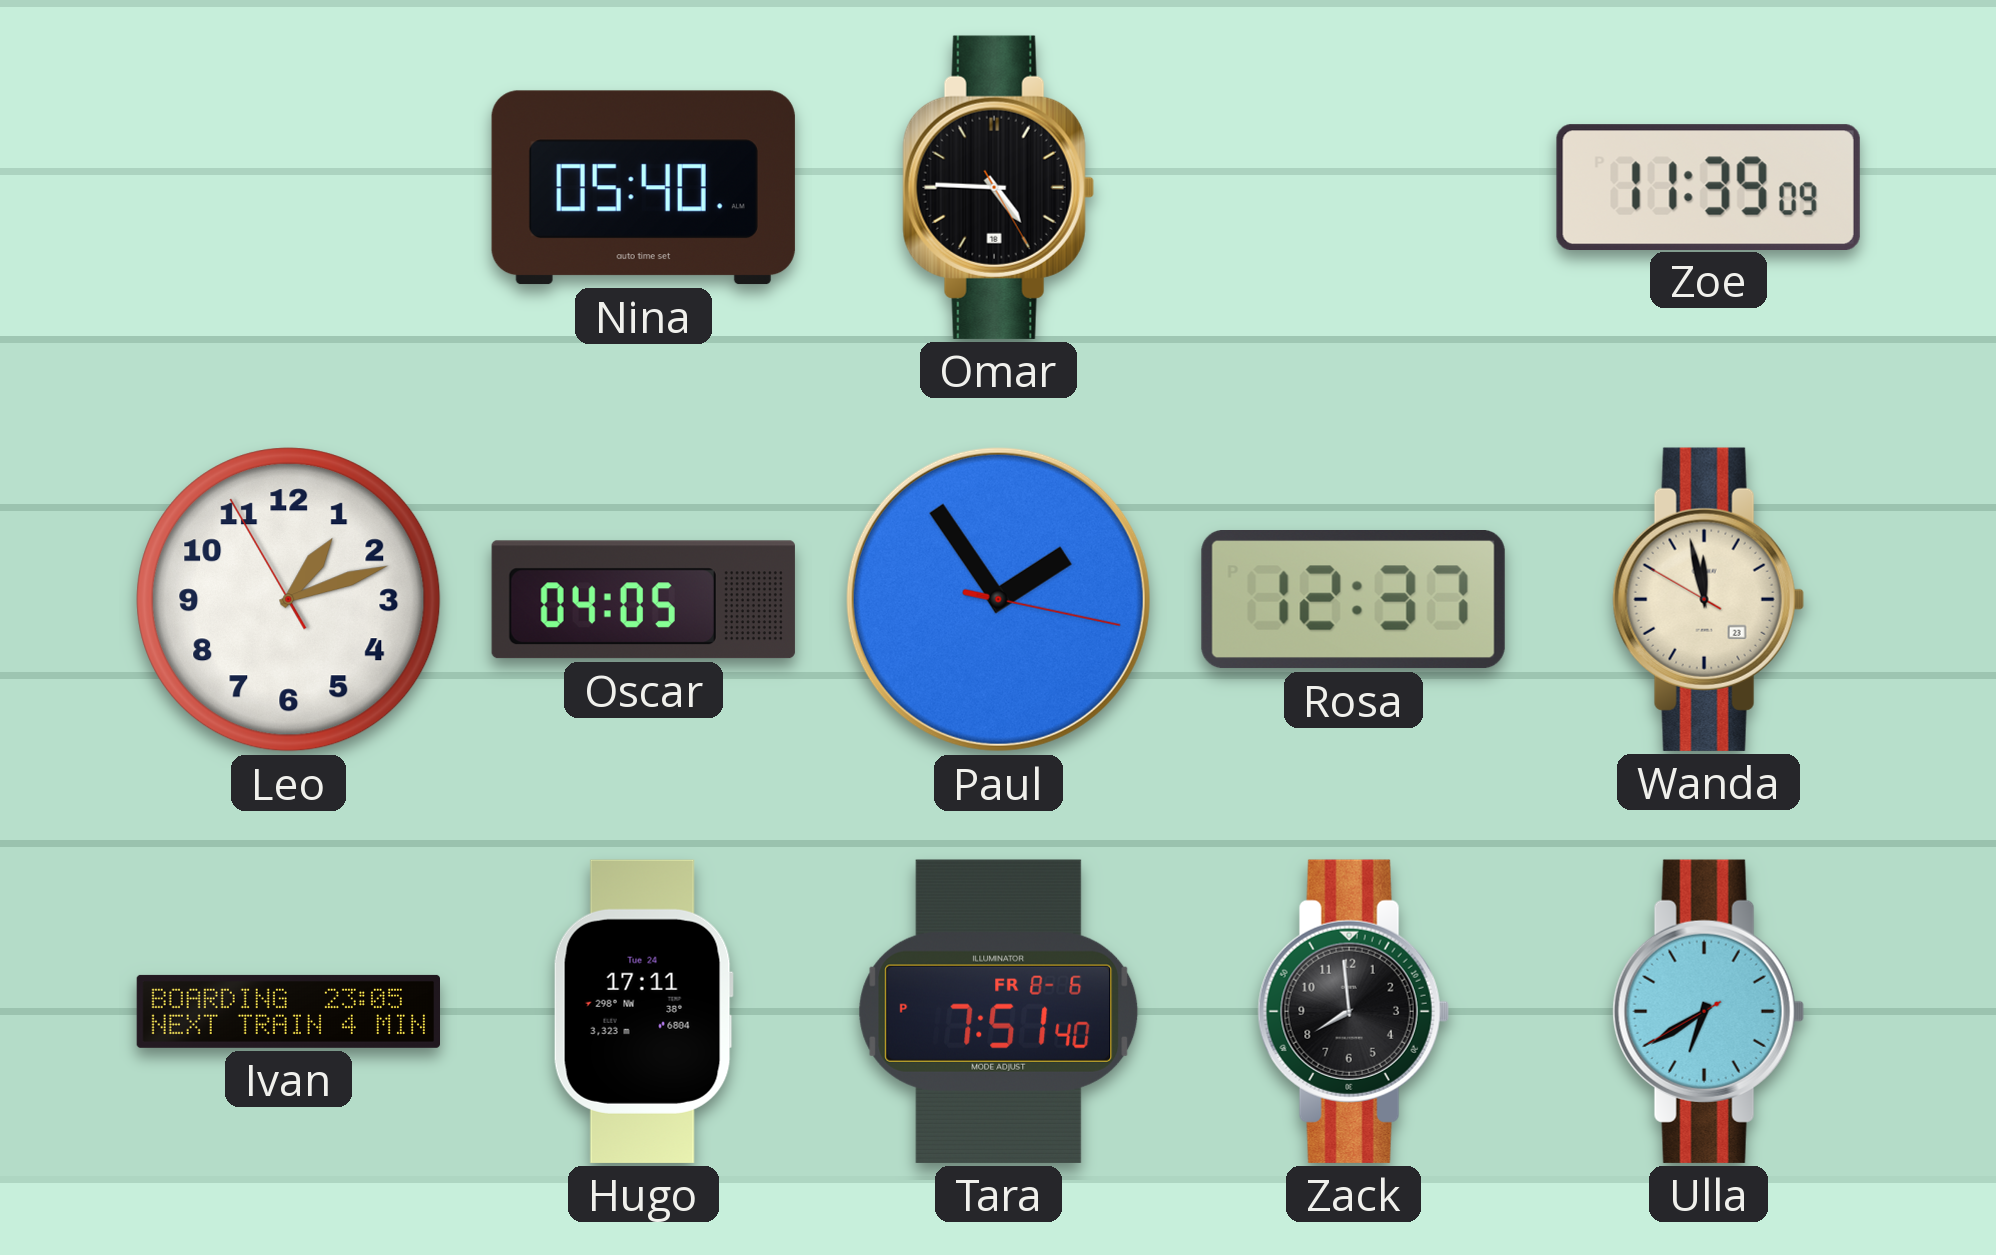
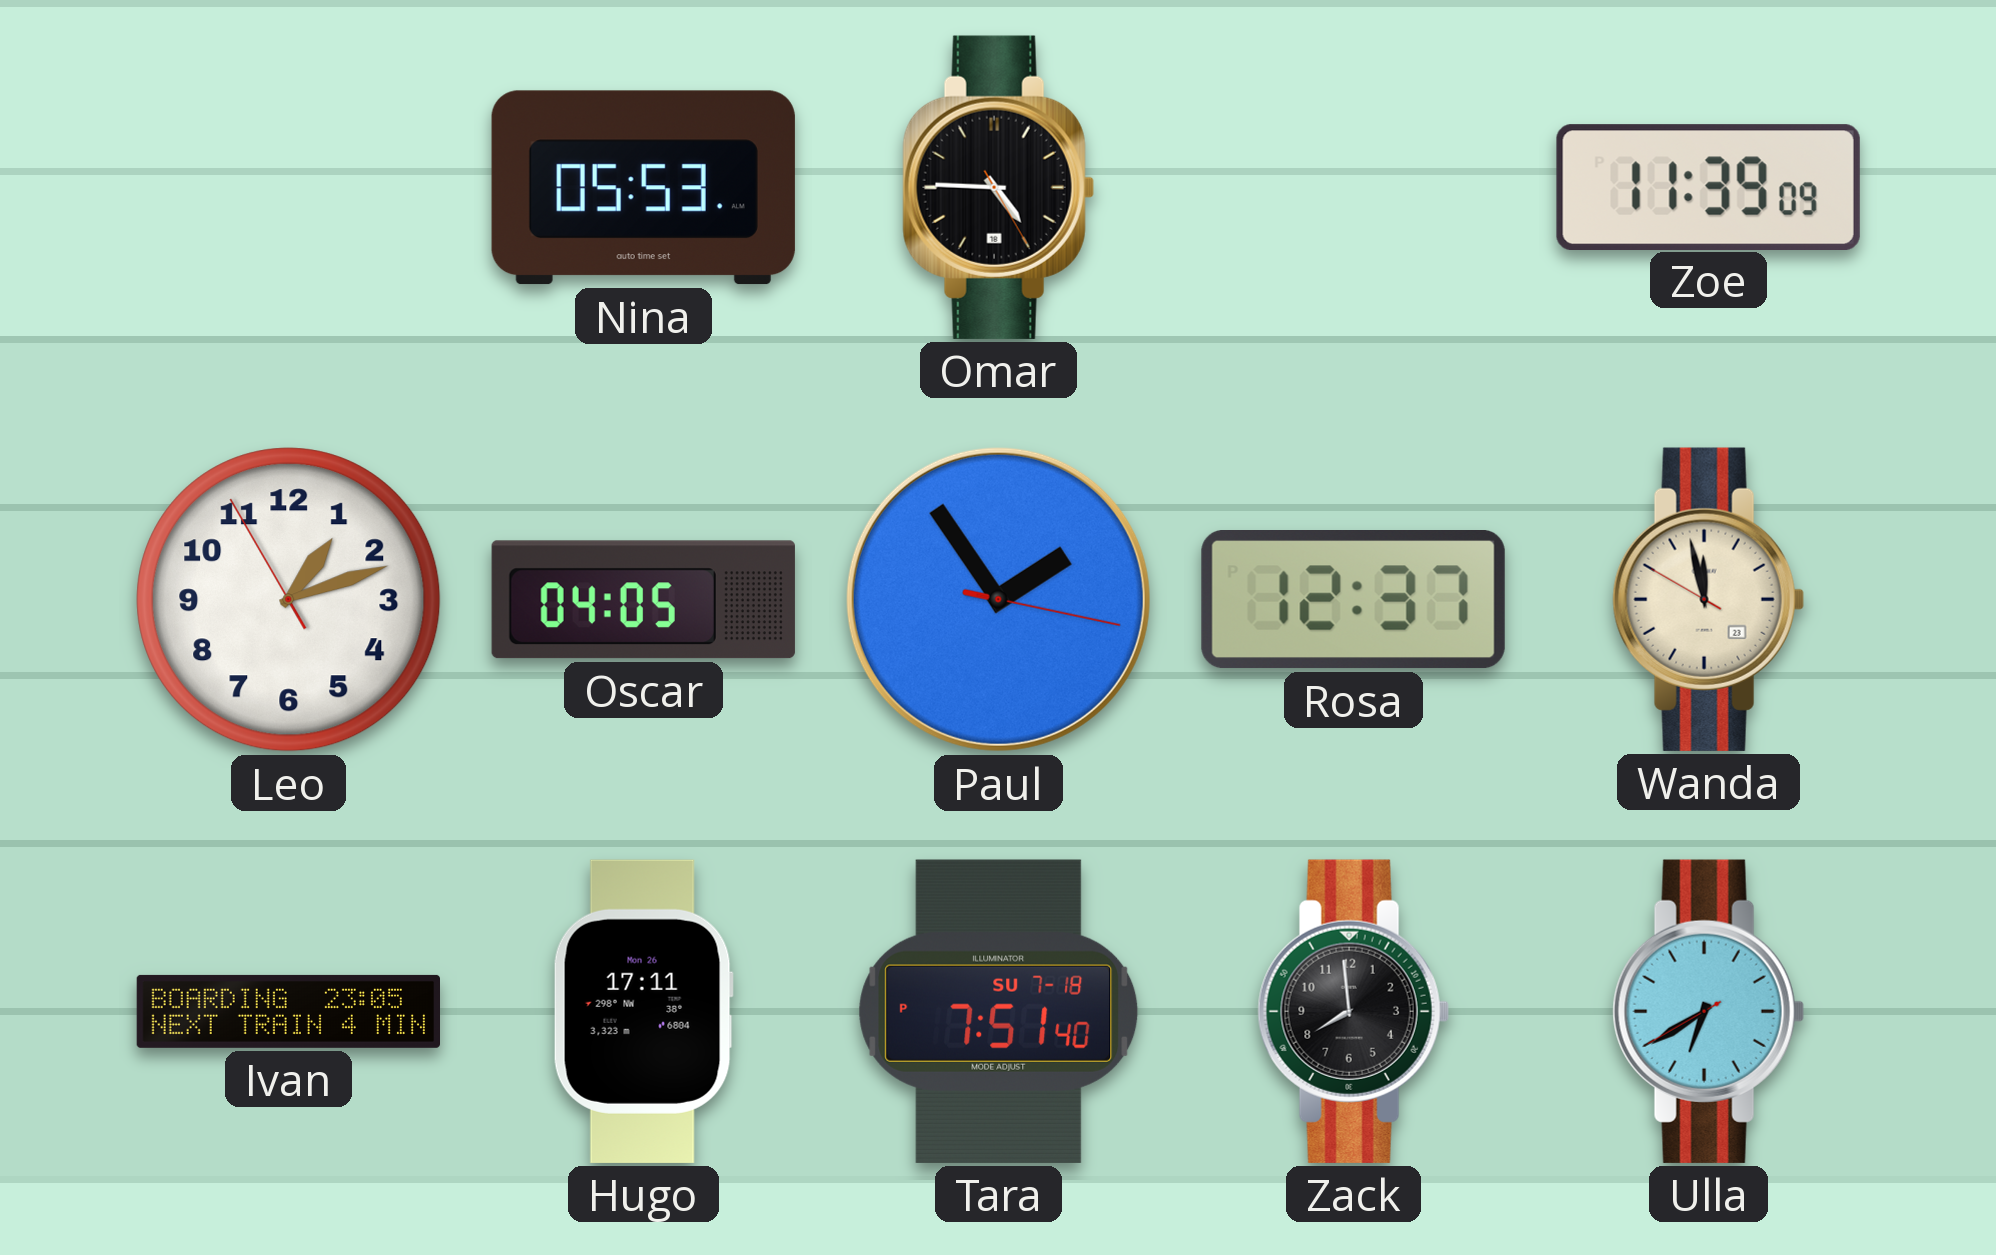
Nina: 05:40 -> 05:53
Hugo date: Tue 24 -> Mon 26
Tara date: FR 8-6 -> SU 7-18
